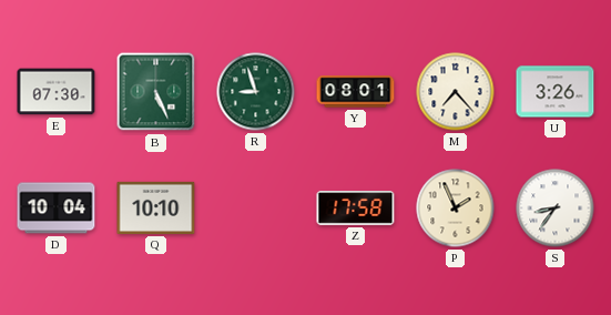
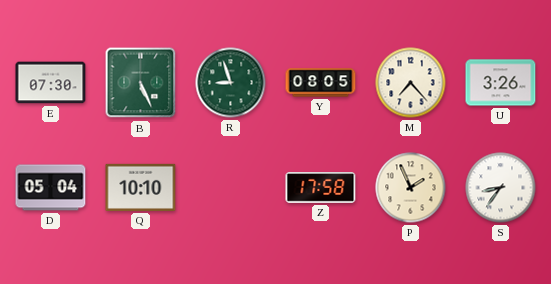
Y: 08:01 -> 08:05
D: 10:04 -> 05:04
